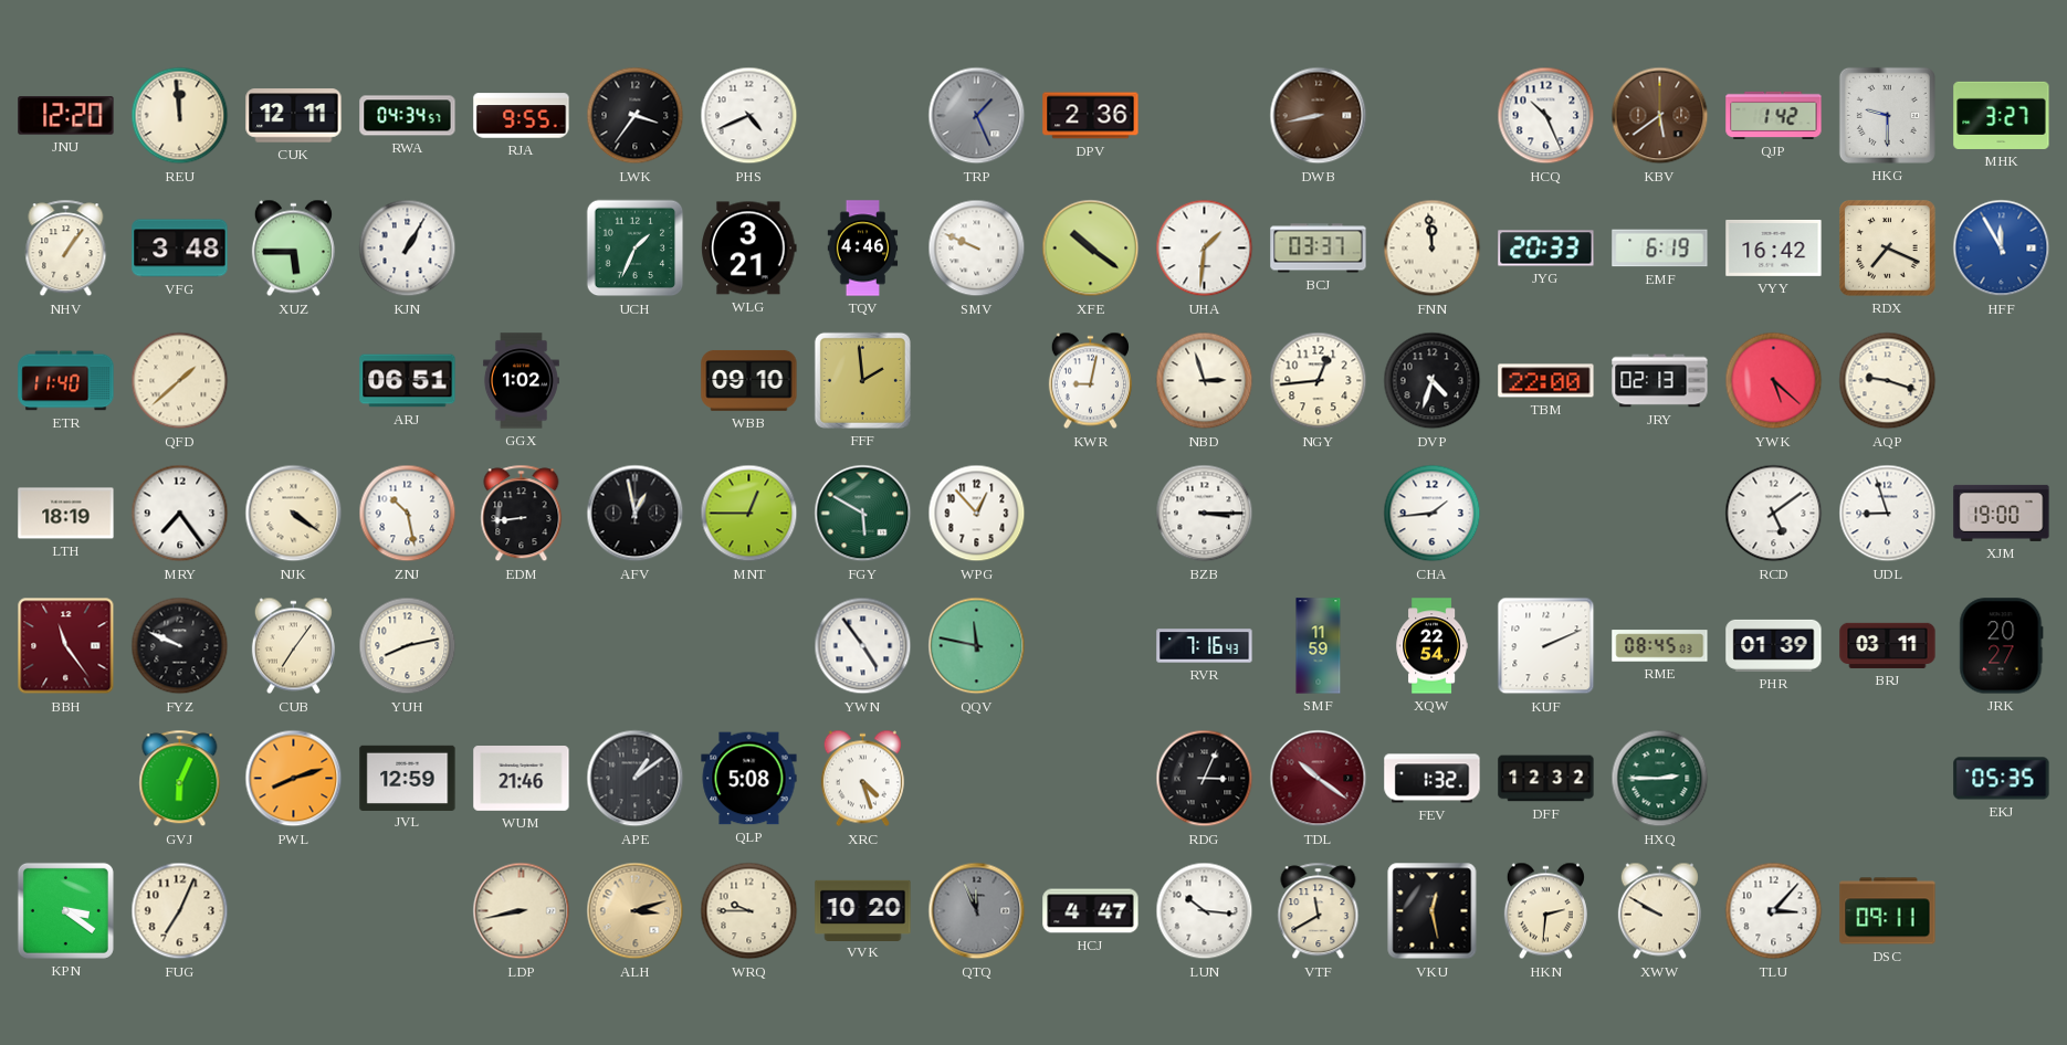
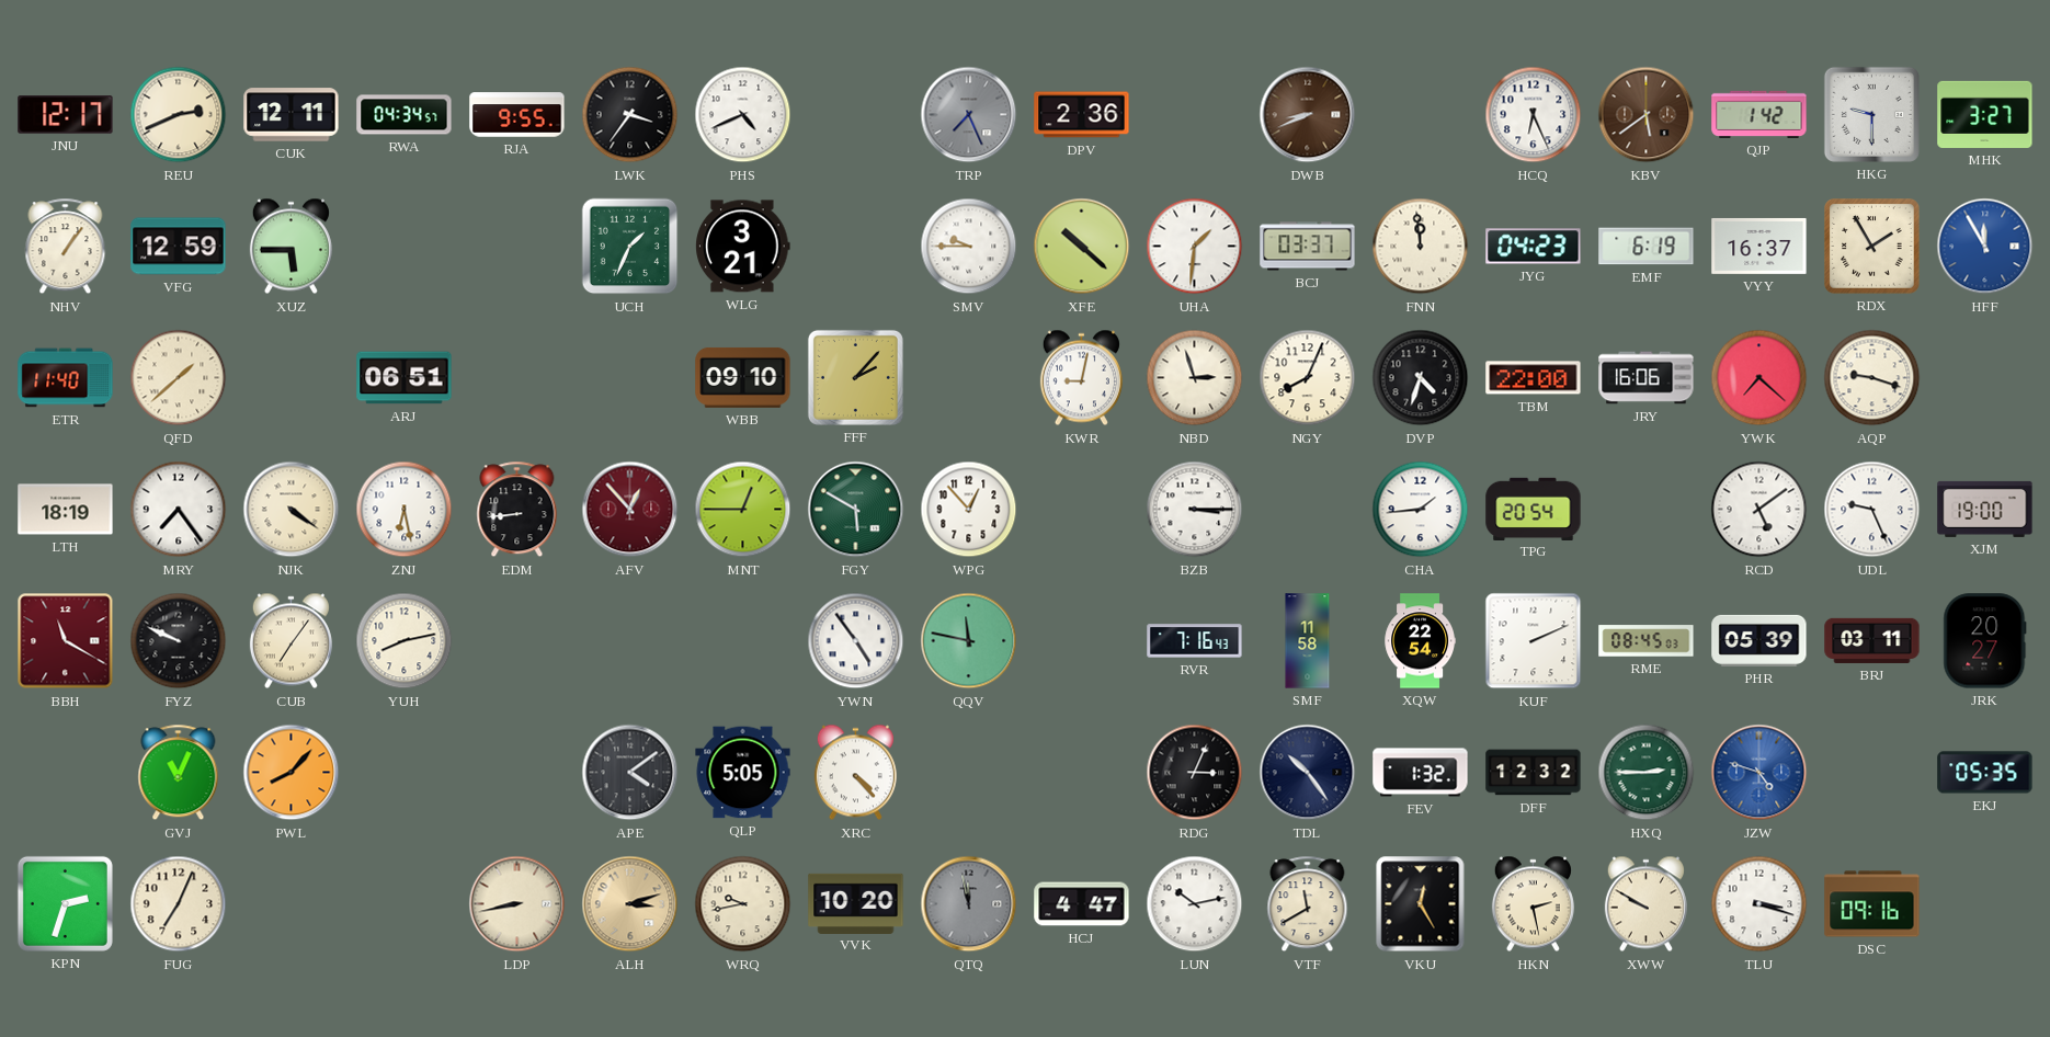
JNU: 12:20 -> 12:17
REU: 11:59 -> 2:41
TRP: 1:26 -> 7:26
DWB: 8:43 -> 8:41
HCQ: 10:26 -> 6:26
VFG: 3:48 -> 12:59
KJN: 1:05 -> none
TQV: 4:46 -> none
SMV: 9:49 -> 9:45
XFE: 10:21 -> 10:22
JYG: 20:33 -> 04:23
VYY: 16:42 -> 16:37
RDX: 7:19 -> 1:55
GGX: 1:02 -> none
FFF: 1:59 -> 2:07
NGY: 12:44 -> 8:04
JRY: 02:13 -> 16:06
YWK: 5:22 -> 7:22
ZNJ: 10:28 -> 6:28
AFV: 12:58 -> 12:53
AFV dial: black -> burgundy
TPG: none -> 20:54
UDL: 8:57 -> 9:26
BBH: 11:24 -> 11:20
SMF: 11:59 -> 11:58
PHR: 01:39 -> 05:39
GVJ: 6:04 -> 11:04
PWL: 8:12 -> 8:07
JVL: 12:59 -> none
WUM: 21:46 -> none
APE: 1:09 -> 4:09
QLP: 5:08 -> 5:05
XRC: 4:27 -> 4:23
TDL: 10:21 -> 10:24
TDL dial: burgundy -> navy
JZW: none -> 4:48
KPN: 3:21 -> 2:33
WRQ: 9:45 -> 9:43
QTQ: 11:56 -> 11:58
LUN: 10:16 -> 10:13
VKU: 12:28 -> 12:25
HKN: 2:31 -> 2:28
TLU: 3:07 -> 3:18
DSC: 09:11 -> 09:16
